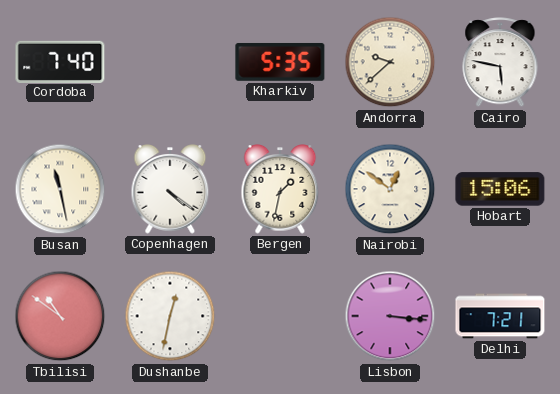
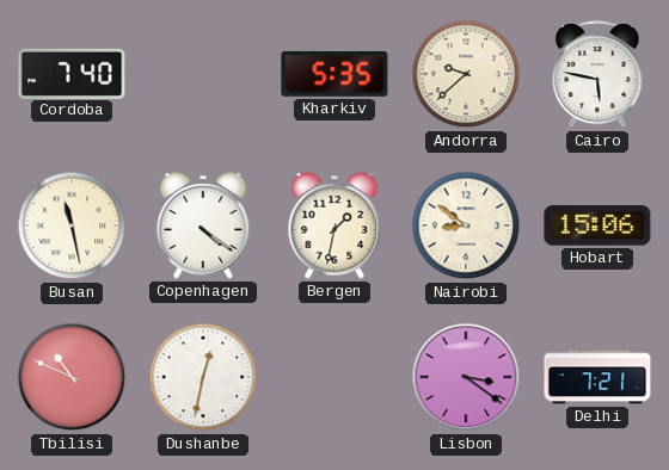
Nairobi: 12:51 -> 8:51
Tbilisi: 10:51 -> 10:49
Lisbon: 3:16 -> 3:21
